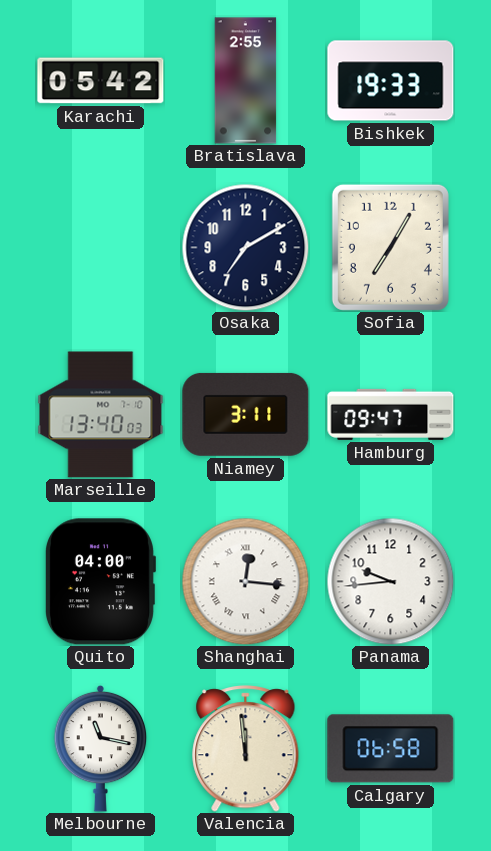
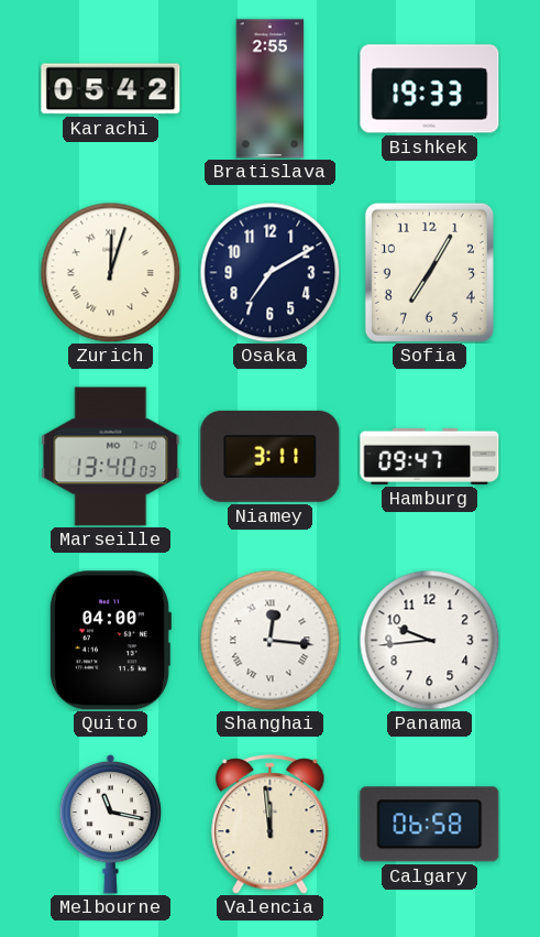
Zurich: none -> 12:03
